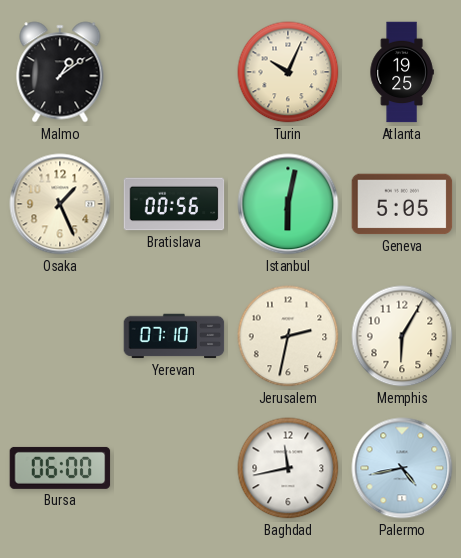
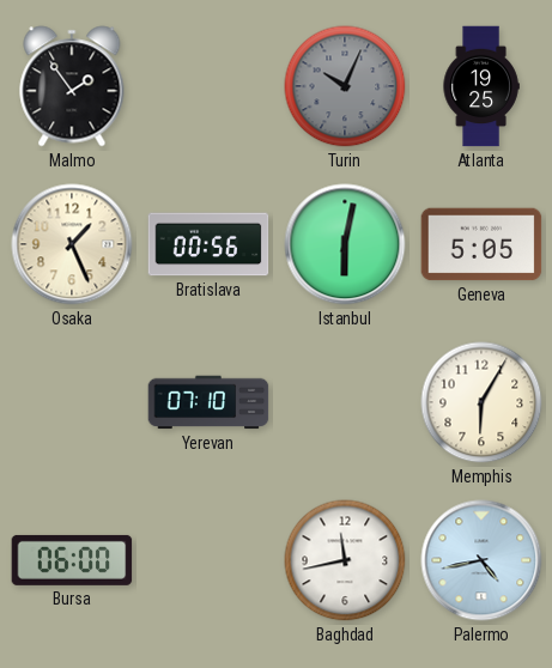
Malmo: 1:09 -> 1:54
Turin dial: cream -> grey
Jerusalem: 2:32 -> none
